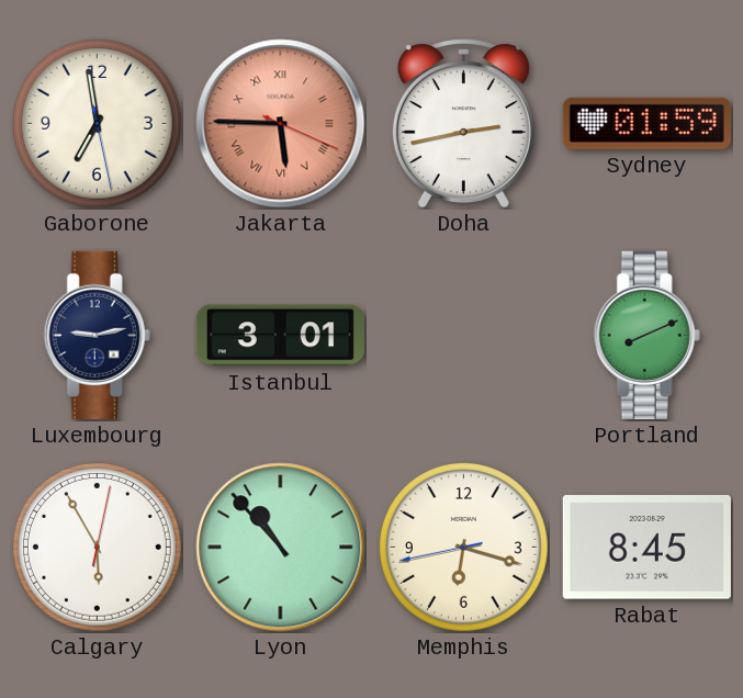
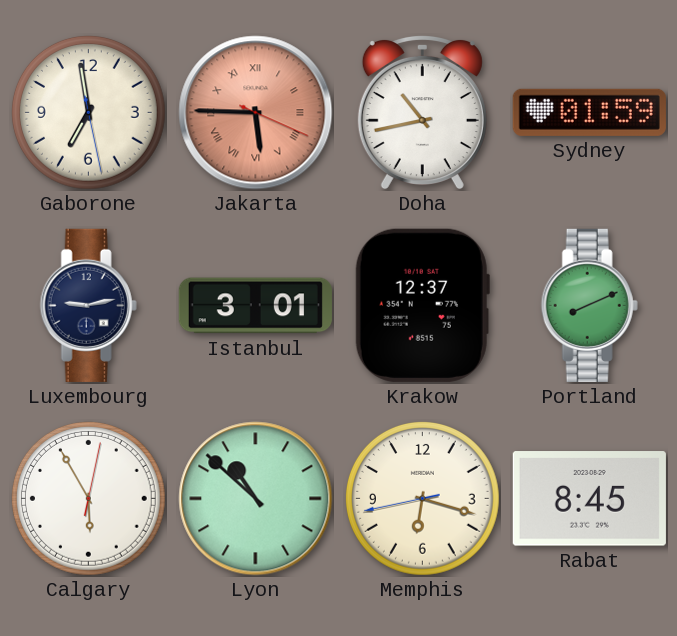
Doha: 2:43 -> 10:43
Krakow: none -> 12:37
Lyon: 10:53 -> 10:52
